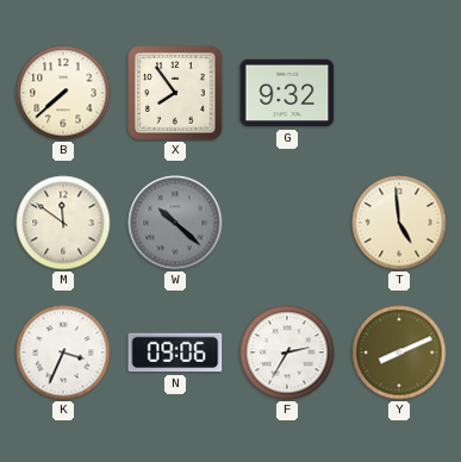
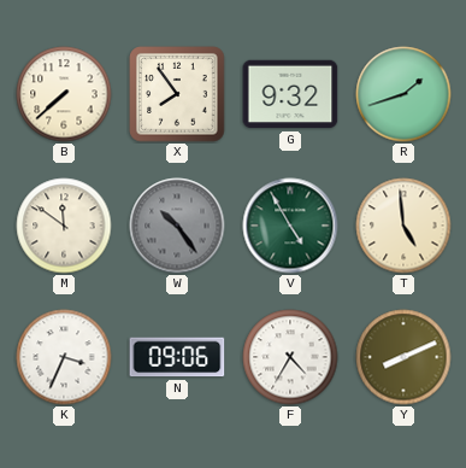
R: none -> 1:42
W: 10:22 -> 10:24
V: none -> 4:55
F: 2:35 -> 4:35
